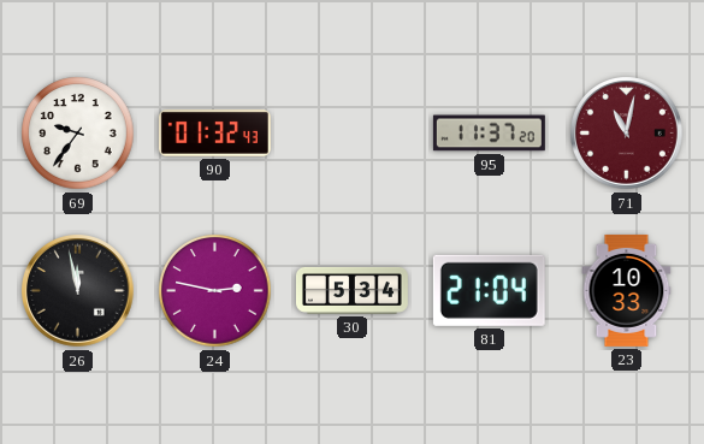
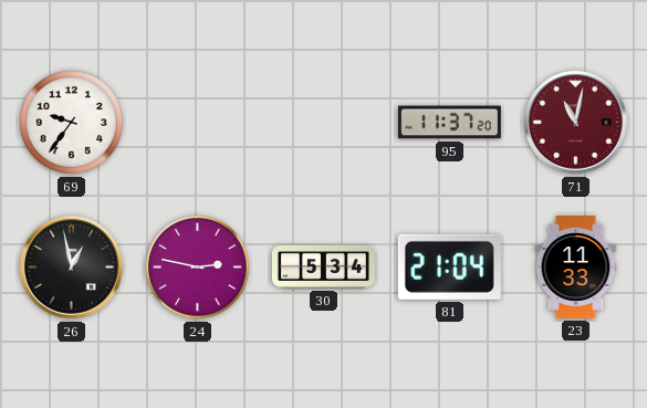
90: 01:32 -> none
26: 11:58 -> 12:58
23: 10:33 -> 11:33
